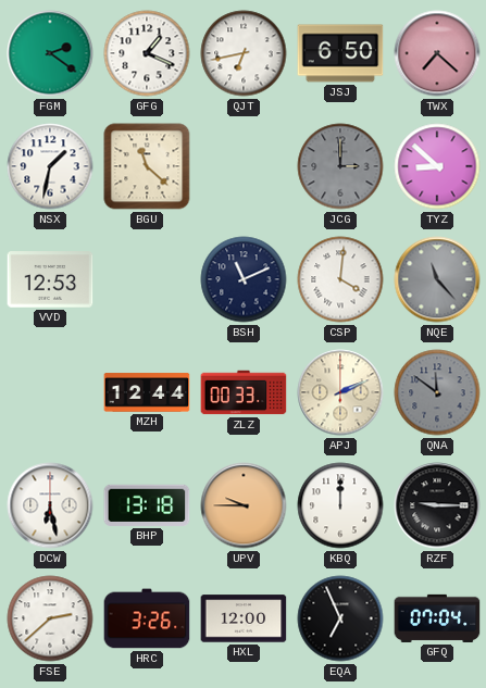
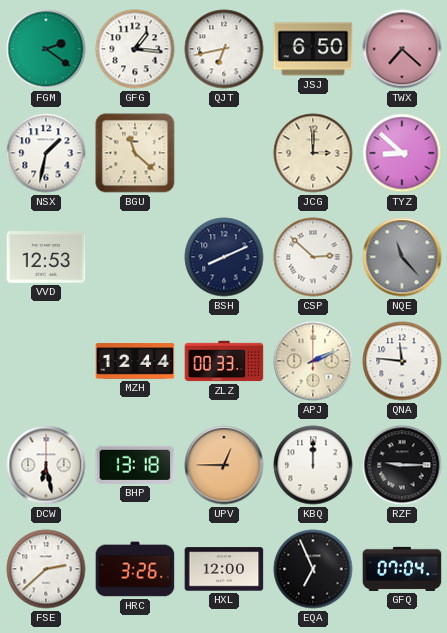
GFG: 1:19 -> 1:16
JCG dial: grey -> cream
BSH: 11:11 -> 8:11
CSP: 4:01 -> 2:52
QNA: 11:51 -> 11:46
QNA dial: grey -> white
UPV: 9:45 -> 12:45
